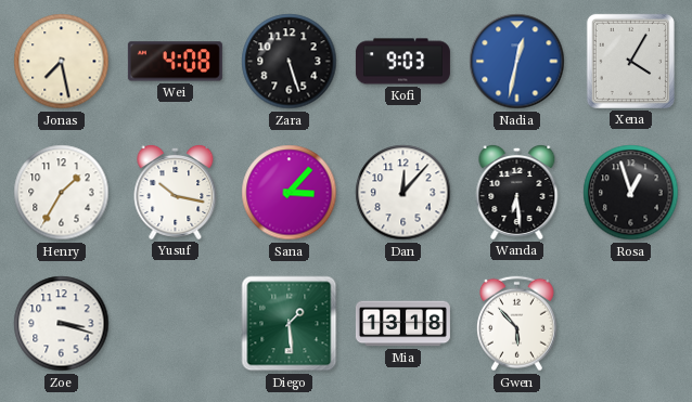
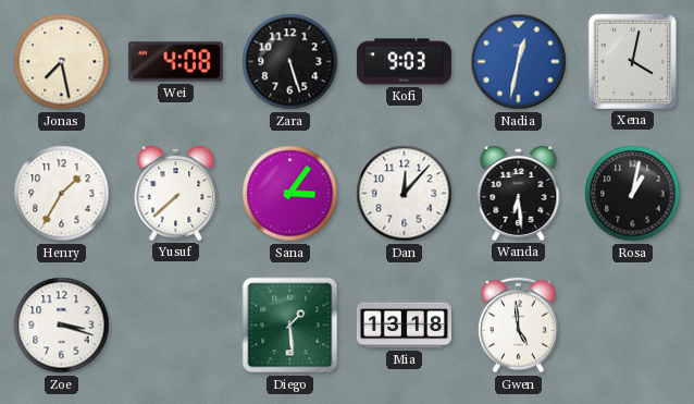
Xena: 4:05 -> 4:02
Yusuf: 10:17 -> 7:38
Sana: 3:07 -> 3:06
Rosa: 12:57 -> 1:02
Gwen: 5:53 -> 4:59
